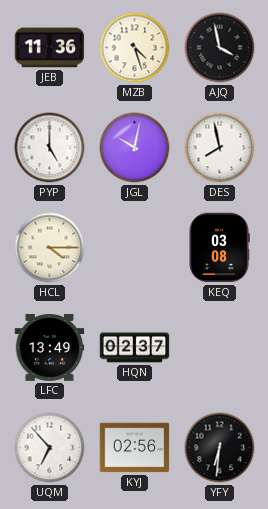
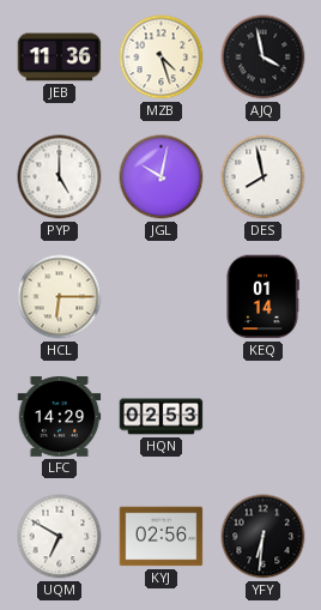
HCL: 4:15 -> 6:15
KEQ: 03:08 -> 01:14
LFC: 13:49 -> 14:29
HQN: 02:37 -> 02:53
UQM: 6:53 -> 6:50
